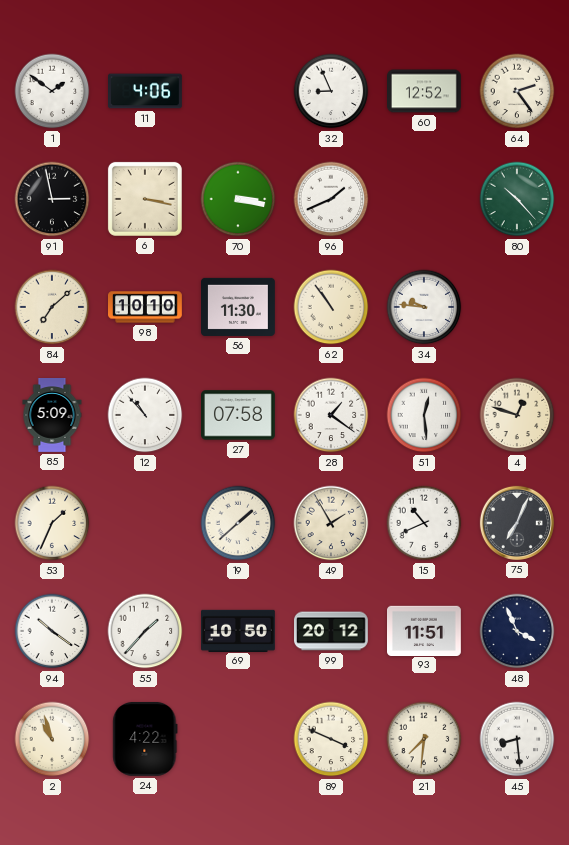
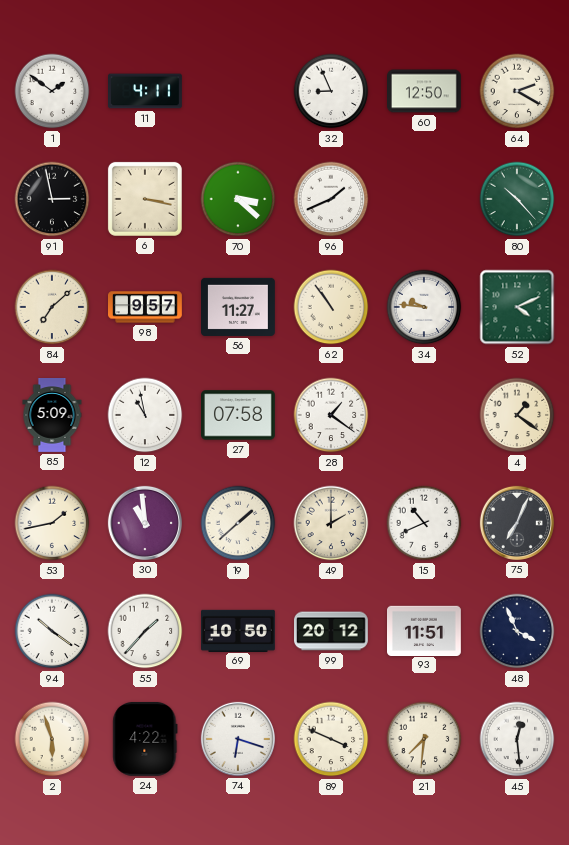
11: 4:06 -> 4:11
60: 12:52 -> 12:50
64: 2:24 -> 2:20
70: 3:17 -> 3:22
98: 10:10 -> 9:57
56: 11:30 -> 11:27
52: none -> 4:11
12: 10:53 -> 10:58
51: 12:29 -> none
4: 12:48 -> 1:21
53: 1:34 -> 1:43
30: none -> 10:59
49: 1:55 -> 2:00
2: 10:57 -> 5:57
74: none -> 6:18
45: 8:29 -> 12:29
